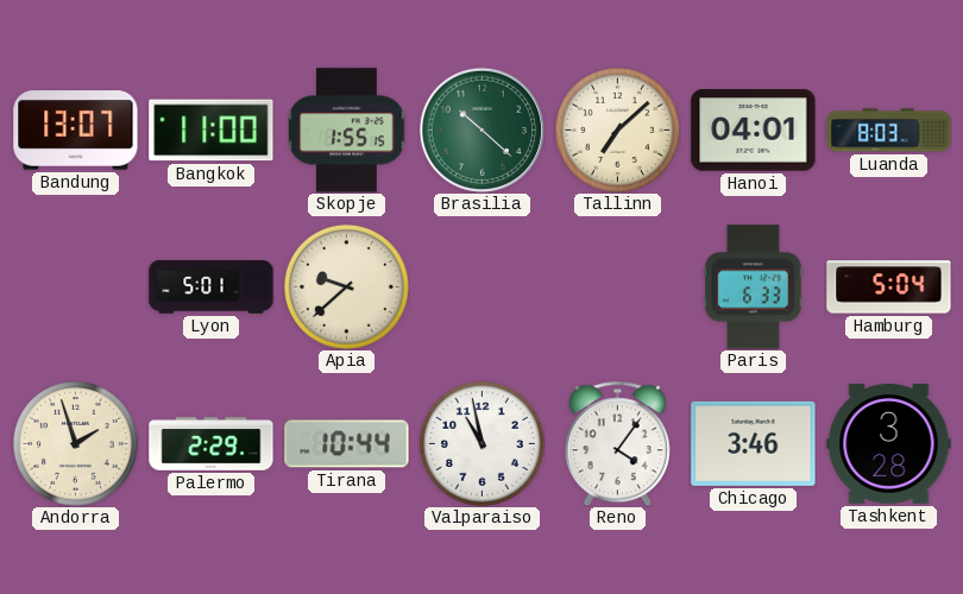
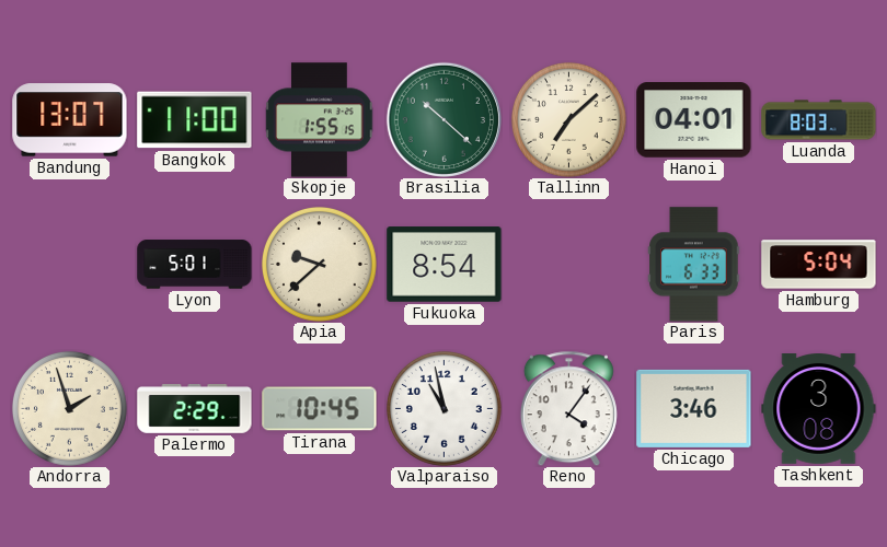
Fukuoka: none -> 8:54
Tirana: 10:44 -> 10:45
Tashkent: 3:28 -> 3:08
